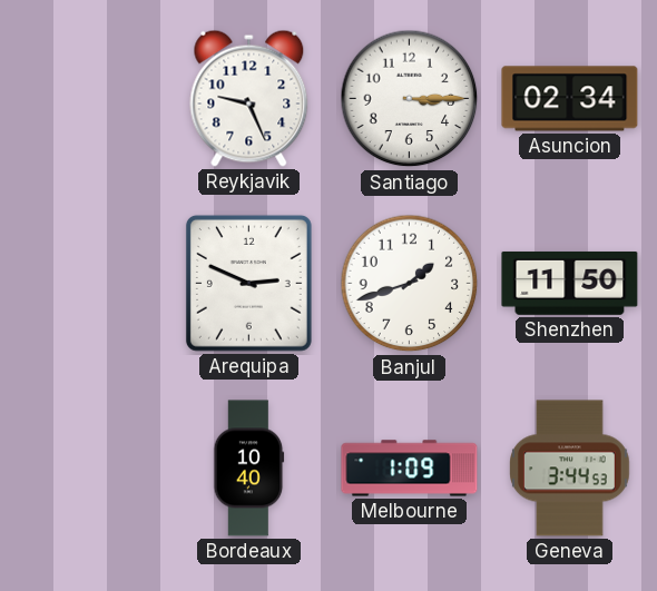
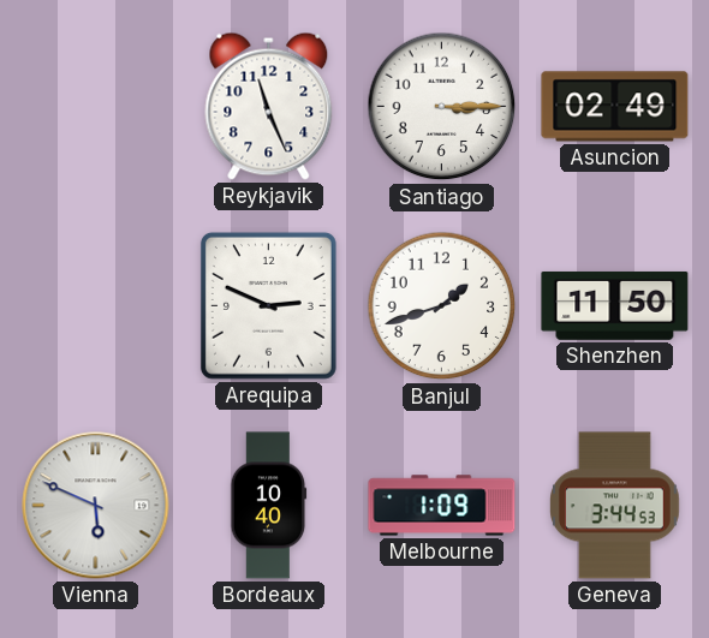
Reykjavik: 9:26 -> 11:26
Asuncion: 02:34 -> 02:49
Vienna: none -> 5:49
